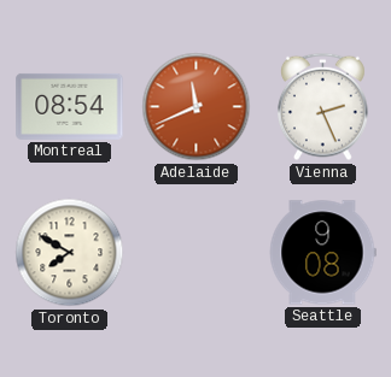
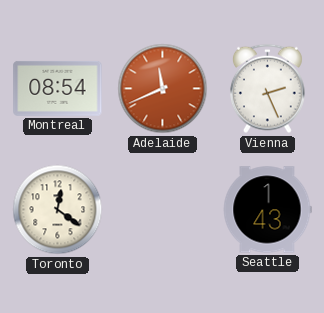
Toronto: 7:50 -> 12:21
Seattle: 9:08 -> 1:43
